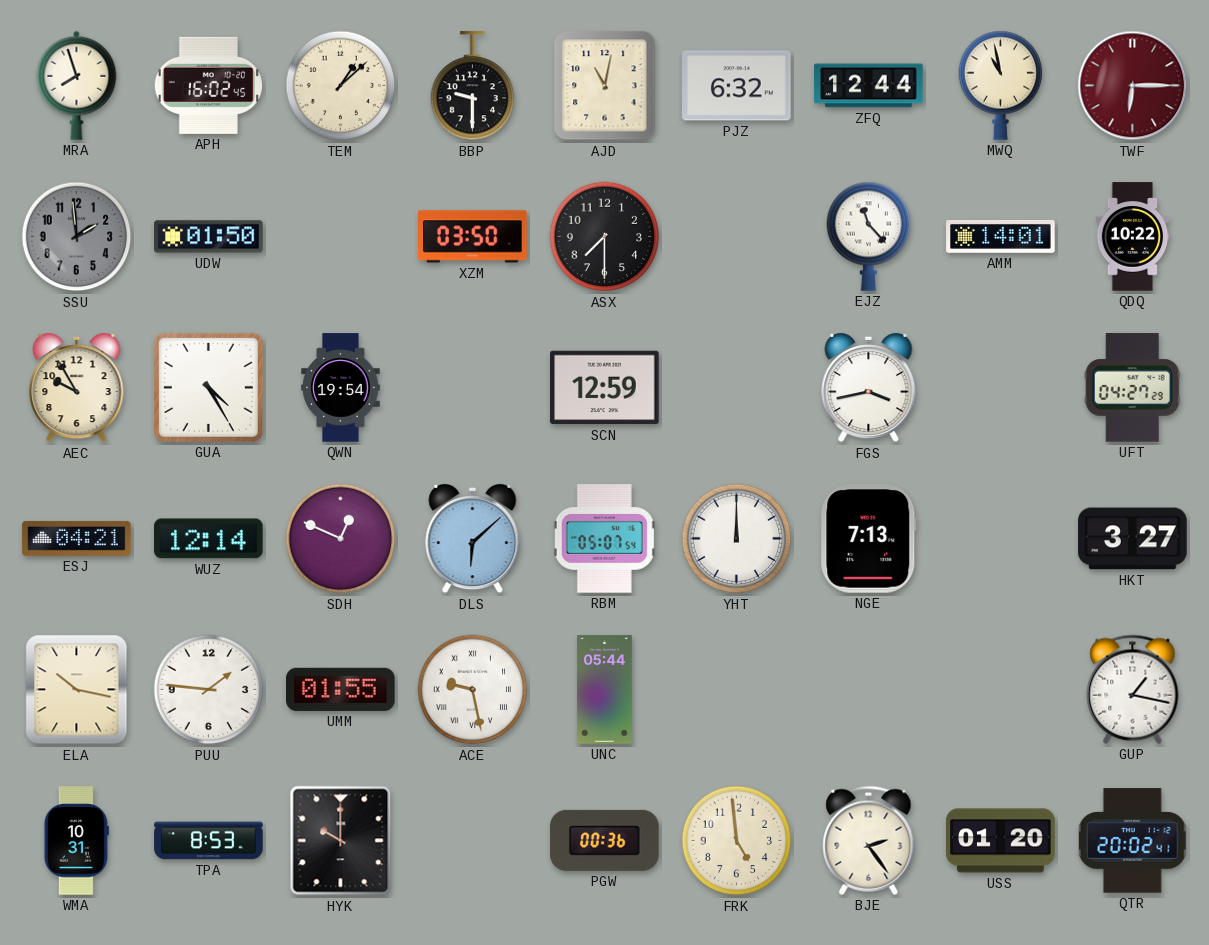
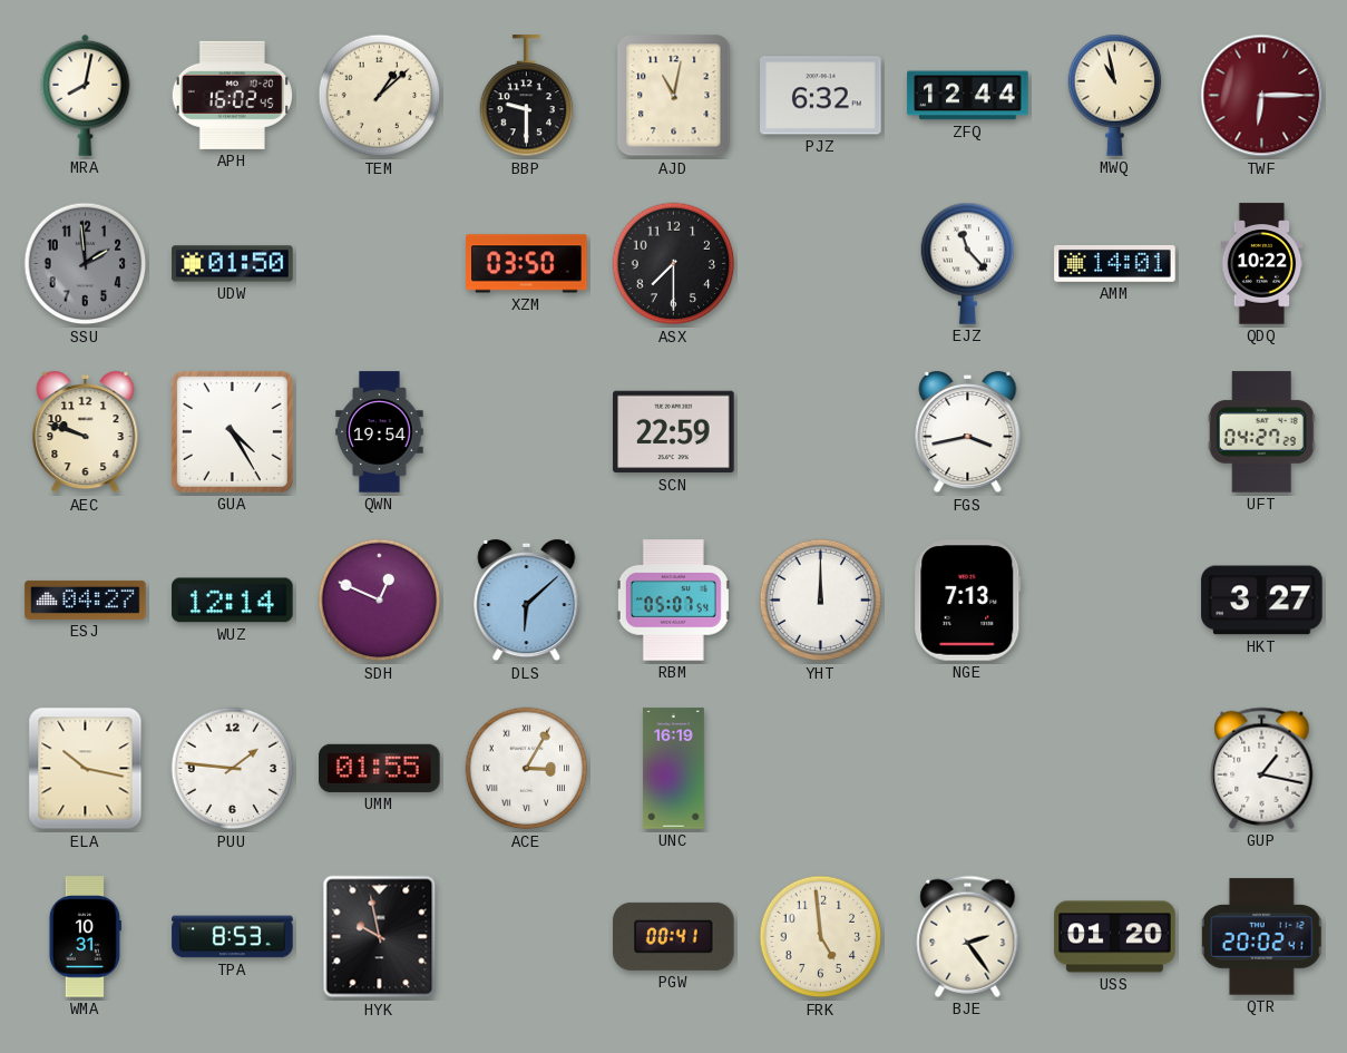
MRA: 7:57 -> 8:02
AEC: 9:55 -> 9:48
SCN: 12:59 -> 22:59
ESJ: 04:21 -> 04:27
ACE: 9:28 -> 3:05
UNC: 05:44 -> 16:19
HYK: 10:00 -> 9:58
PGW: 00:36 -> 00:41
